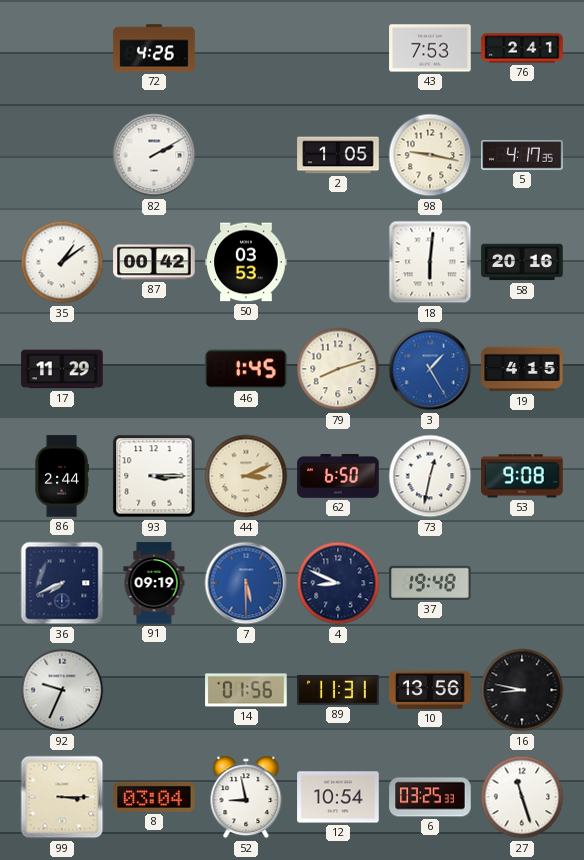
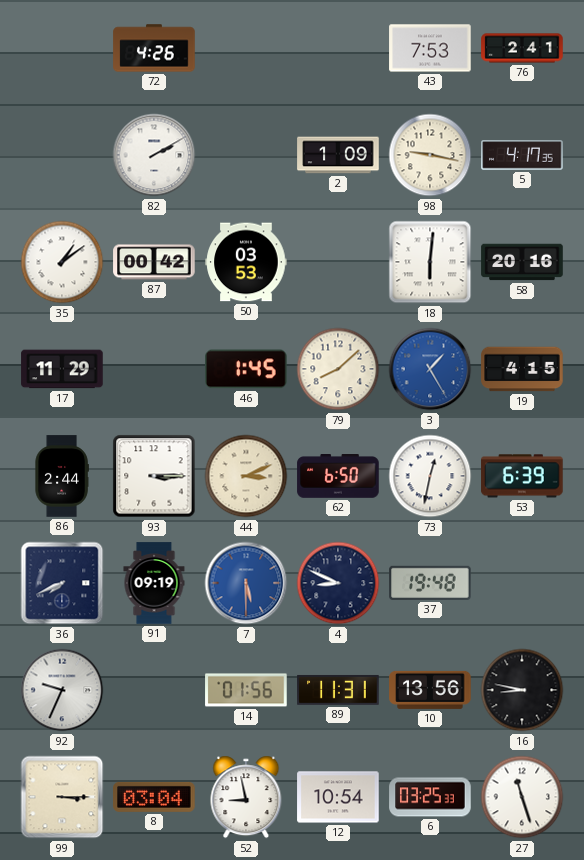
2: 1:05 -> 1:09
79: 8:12 -> 8:08
53: 9:08 -> 6:39
